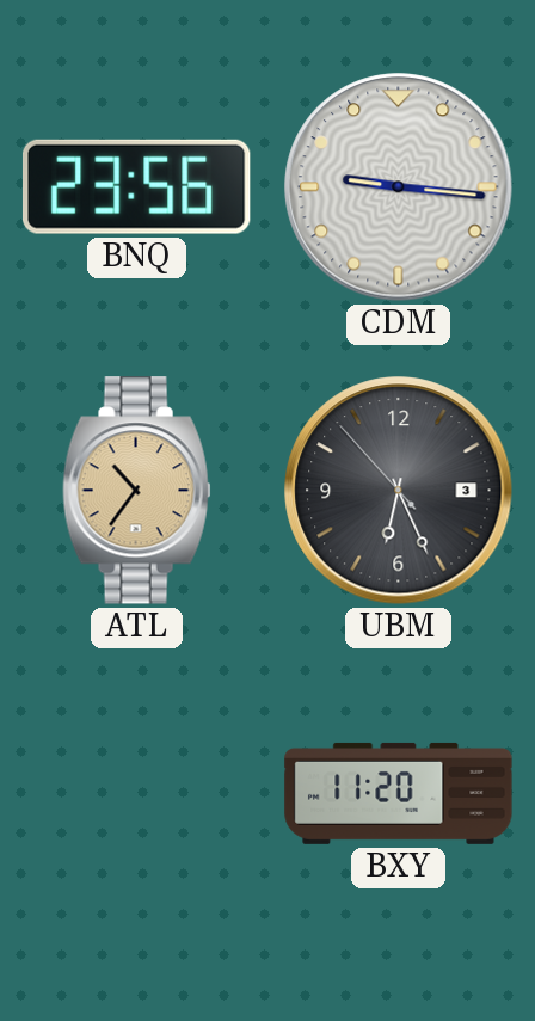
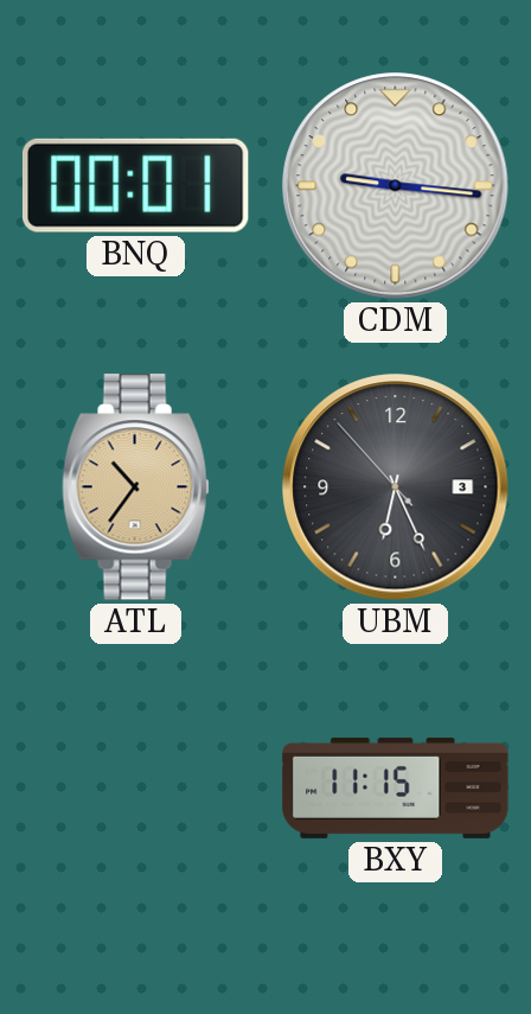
BNQ: 23:56 -> 00:01
BXY: 11:20 -> 11:15
